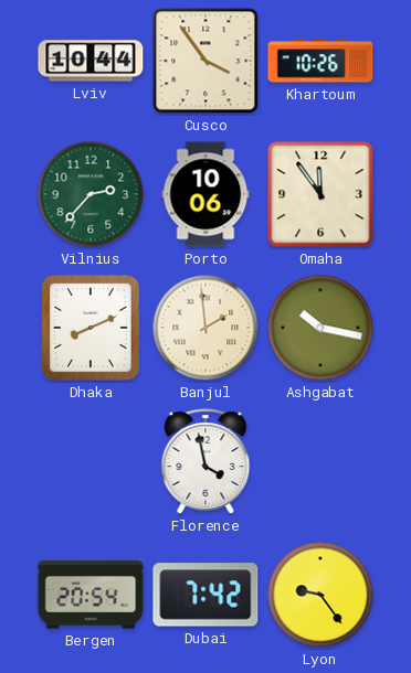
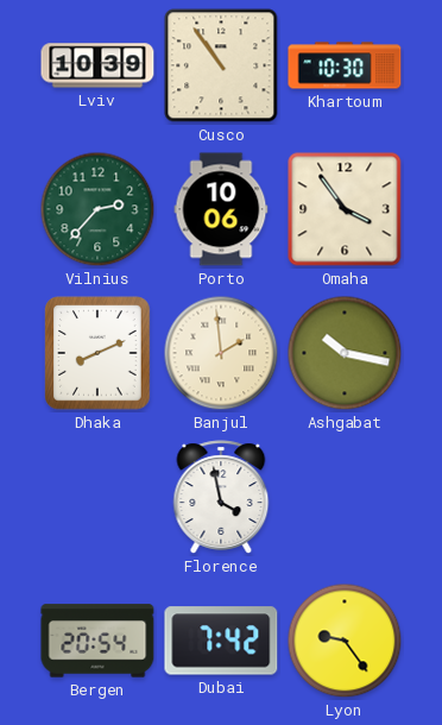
Lviv: 10:44 -> 10:39
Cusco: 3:54 -> 10:54
Khartoum: 10:26 -> 10:30
Omaha: 11:54 -> 3:54
